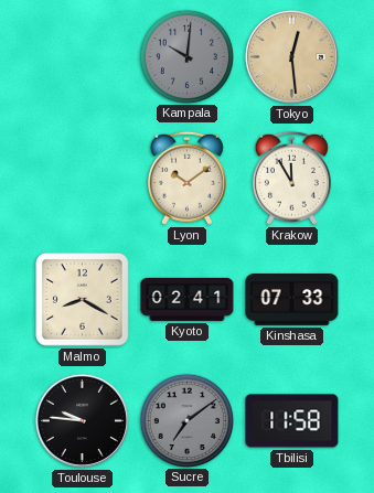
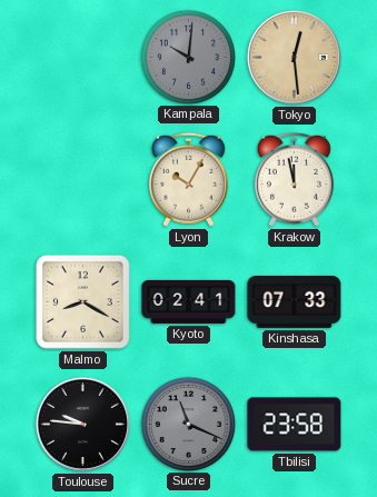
Lyon: 10:09 -> 10:05
Krakow: 11:55 -> 11:58
Sucre: 7:09 -> 11:19
Tbilisi: 11:58 -> 23:58
